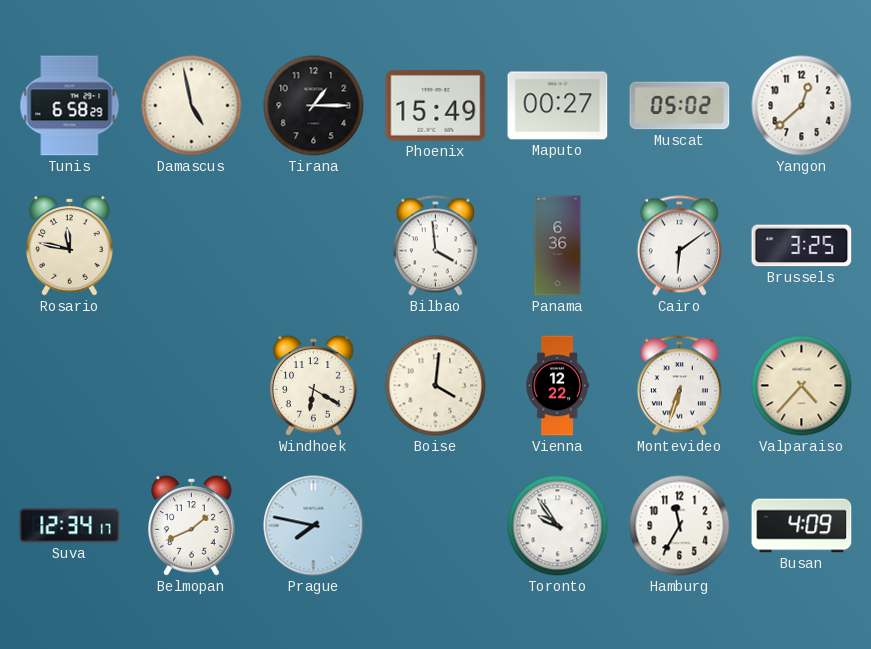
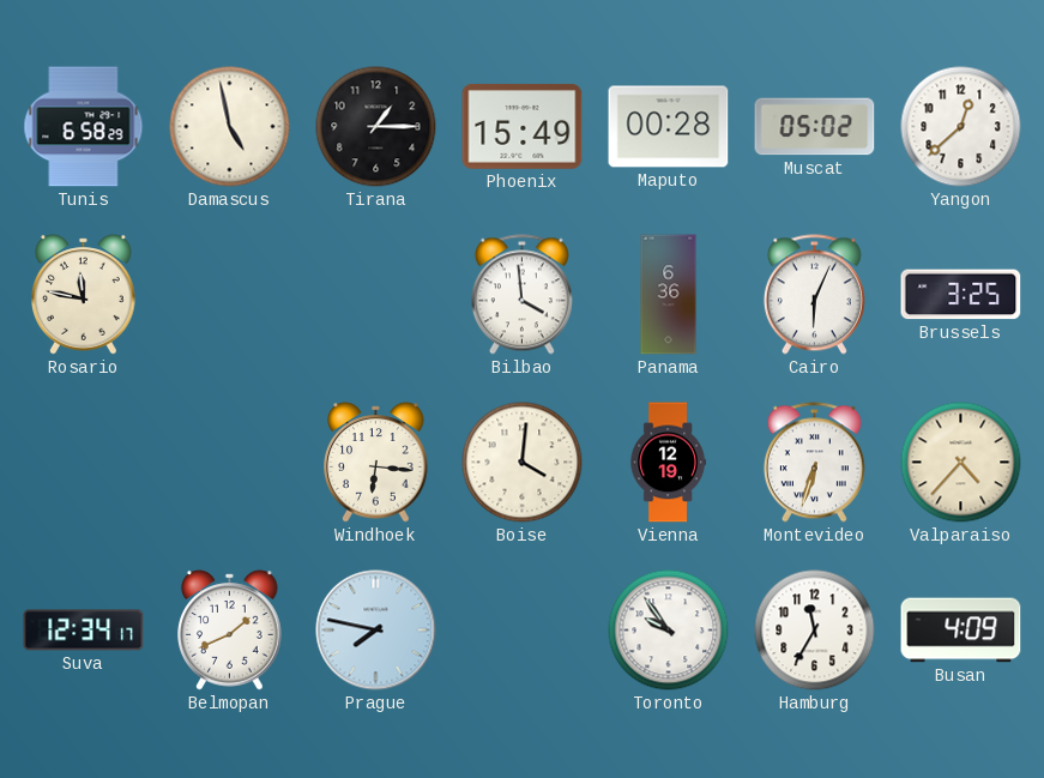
Maputo: 00:27 -> 00:28
Cairo: 6:09 -> 6:04
Windhoek: 6:20 -> 6:16
Vienna: 12:22 -> 12:19
